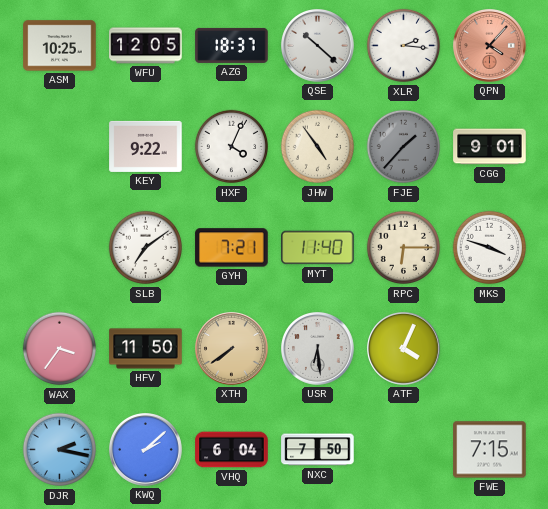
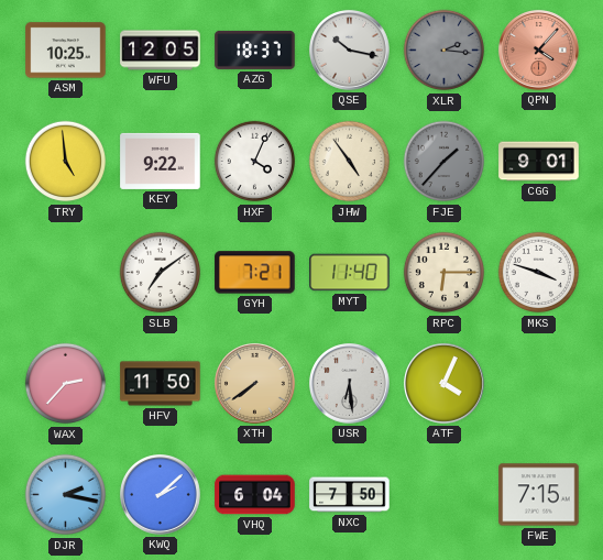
QSE: 10:22 -> 10:17
XLR dial: white -> grey
TRY: none -> 4:59
WAX: 3:36 -> 2:37
